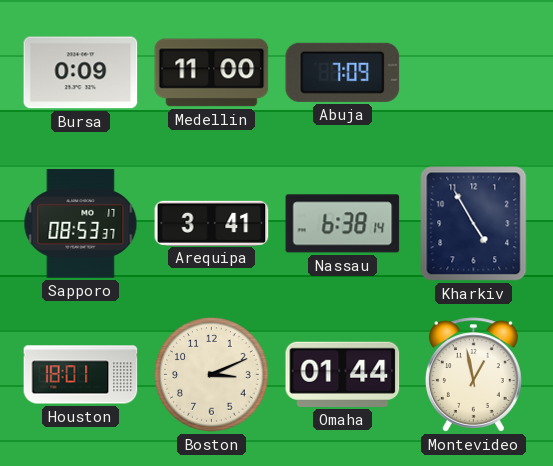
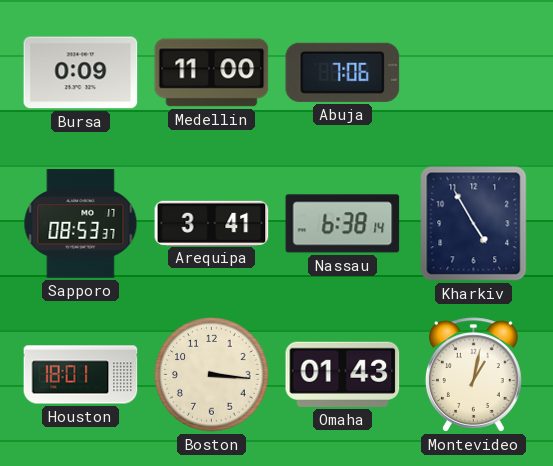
Abuja: 7:09 -> 7:06
Boston: 3:11 -> 3:16
Omaha: 01:44 -> 01:43
Montevideo: 12:58 -> 1:02
